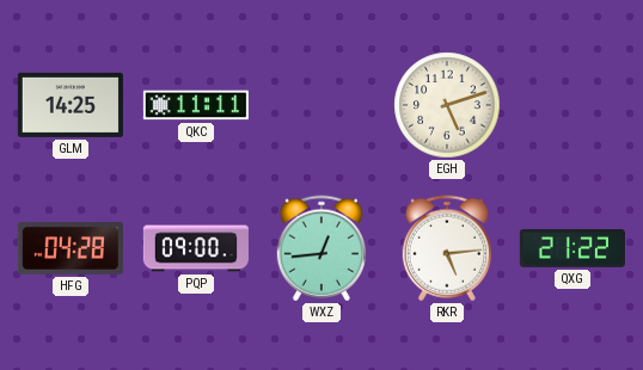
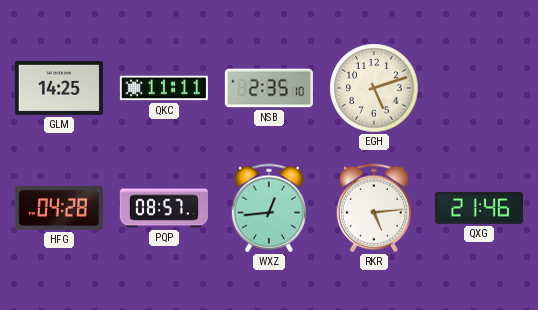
NSB: none -> 2:35
PQP: 09:00 -> 08:57
QXG: 21:22 -> 21:46
